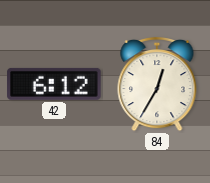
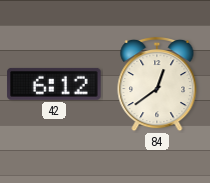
84: 12:35 -> 12:39
